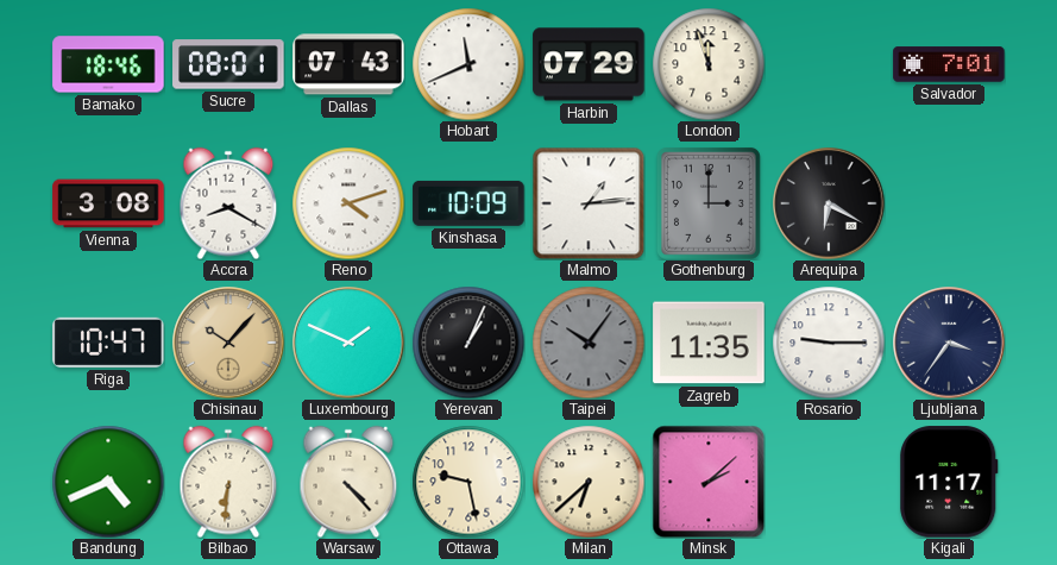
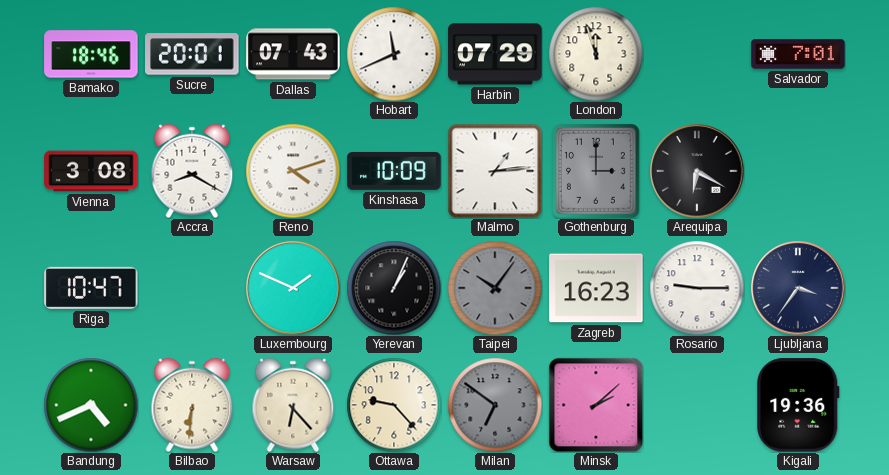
Sucre: 08:01 -> 20:01
Chisinau: 10:07 -> none
Zagreb: 11:35 -> 16:23
Warsaw: 4:23 -> 6:23
Ottawa: 9:28 -> 9:23
Milan: 6:38 -> 6:51
Milan dial: cream -> grey
Kigali: 11:17 -> 19:36
